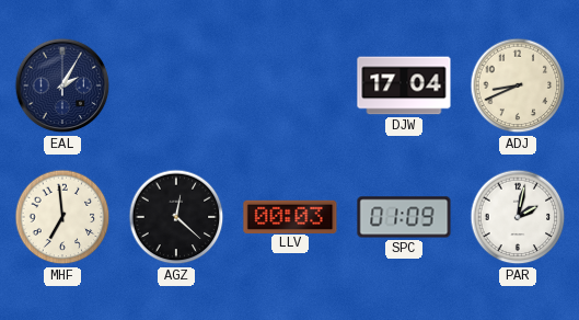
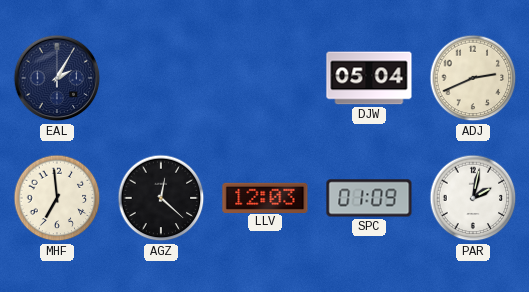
DJW: 17:04 -> 05:04
ADJ: 8:41 -> 2:41
LLV: 00:03 -> 12:03
